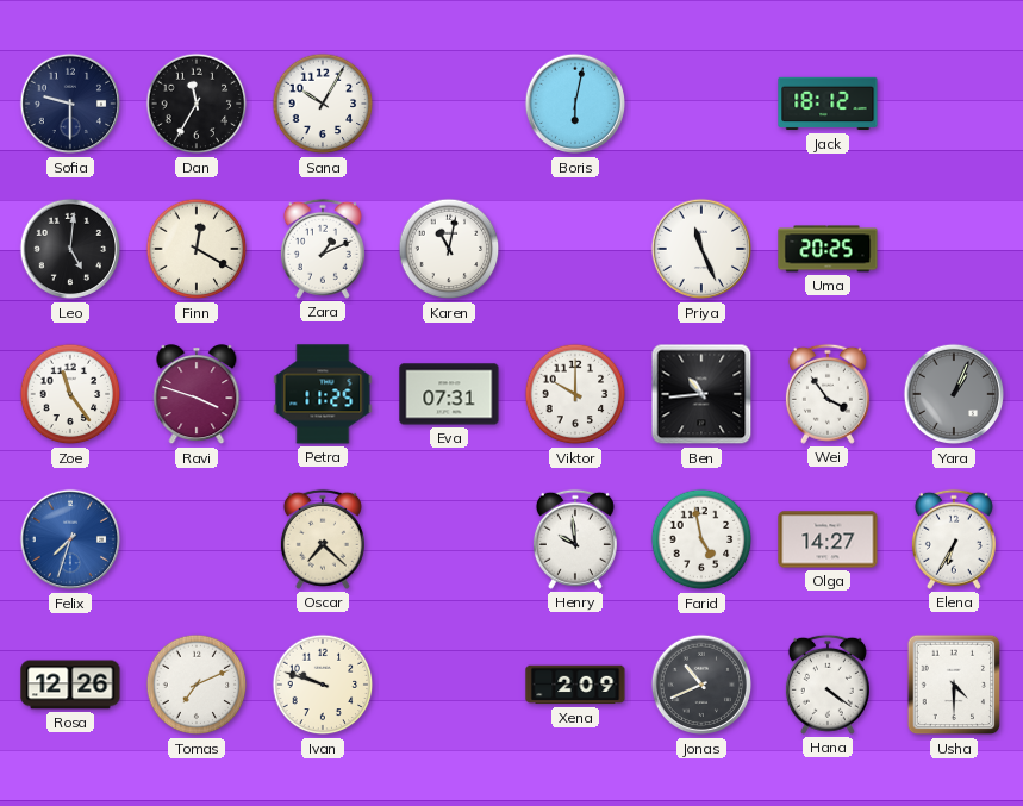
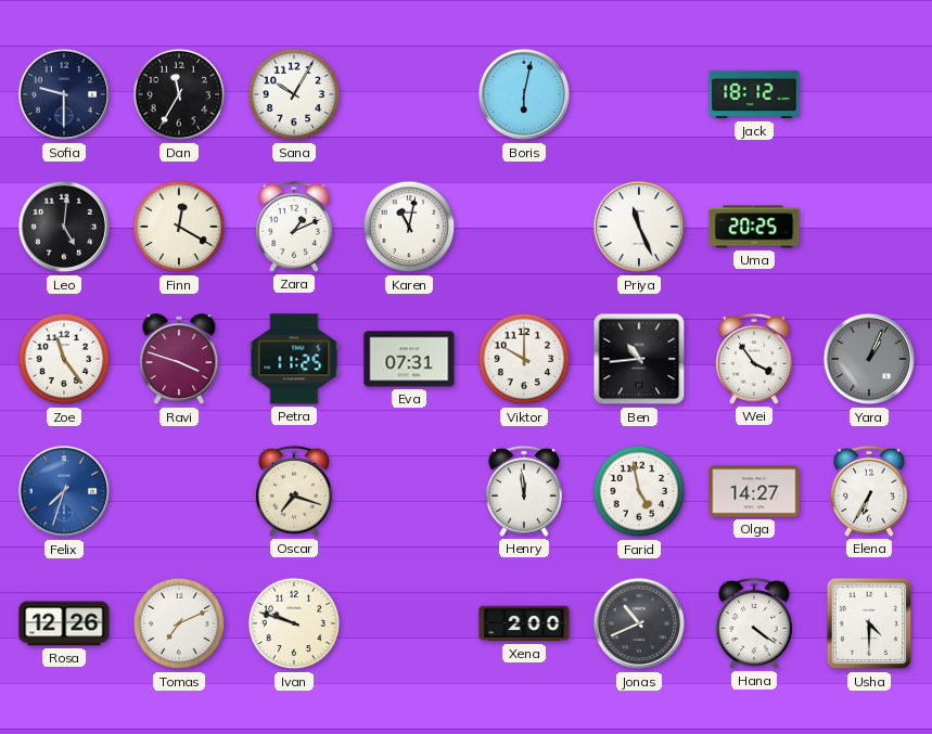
Oscar: 7:22 -> 7:18
Henry: 9:59 -> 11:59
Xena: 2:09 -> 2:00
